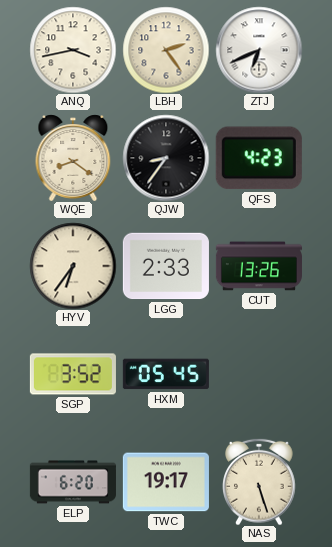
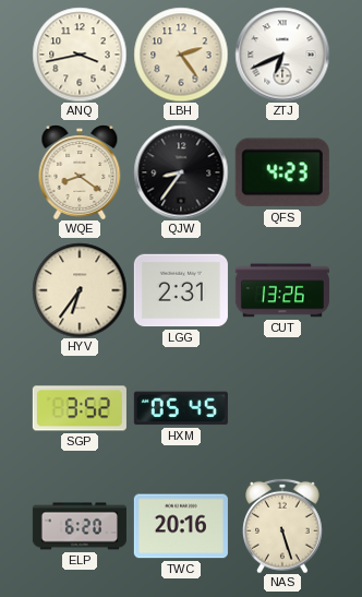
LGG: 2:33 -> 2:31
TWC: 19:17 -> 20:16
